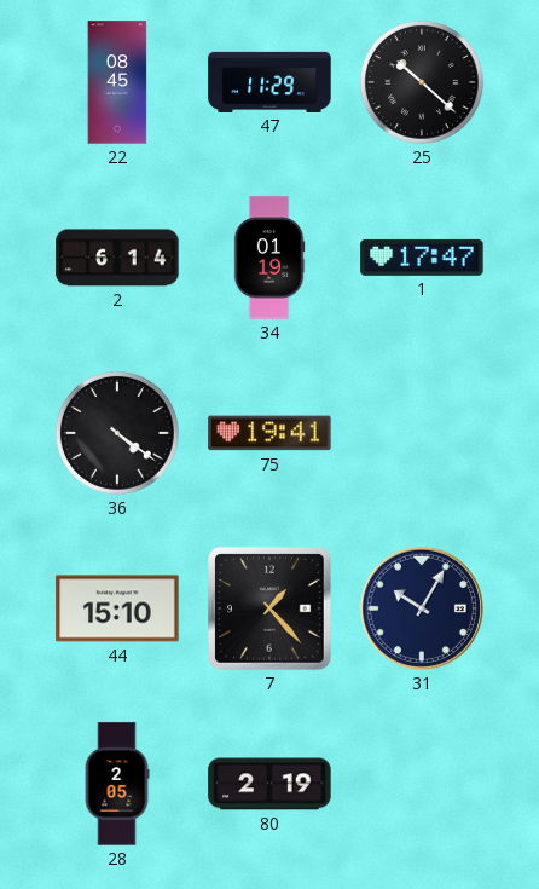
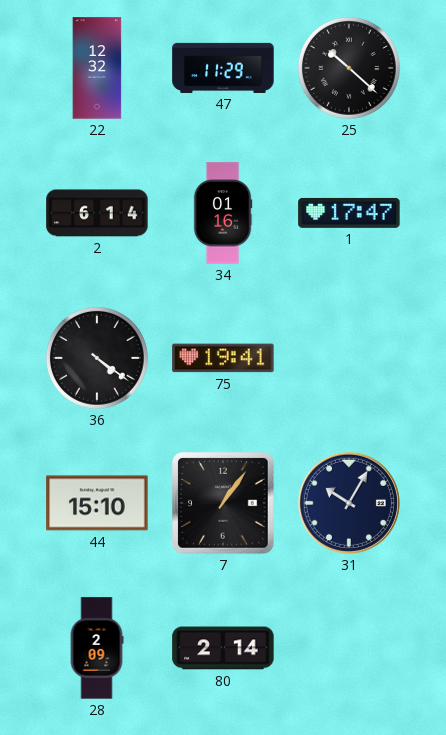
22: 08:45 -> 12:32
34: 01:19 -> 01:16
7: 1:23 -> 1:06
28: 2:05 -> 2:09
80: 2:19 -> 2:14
